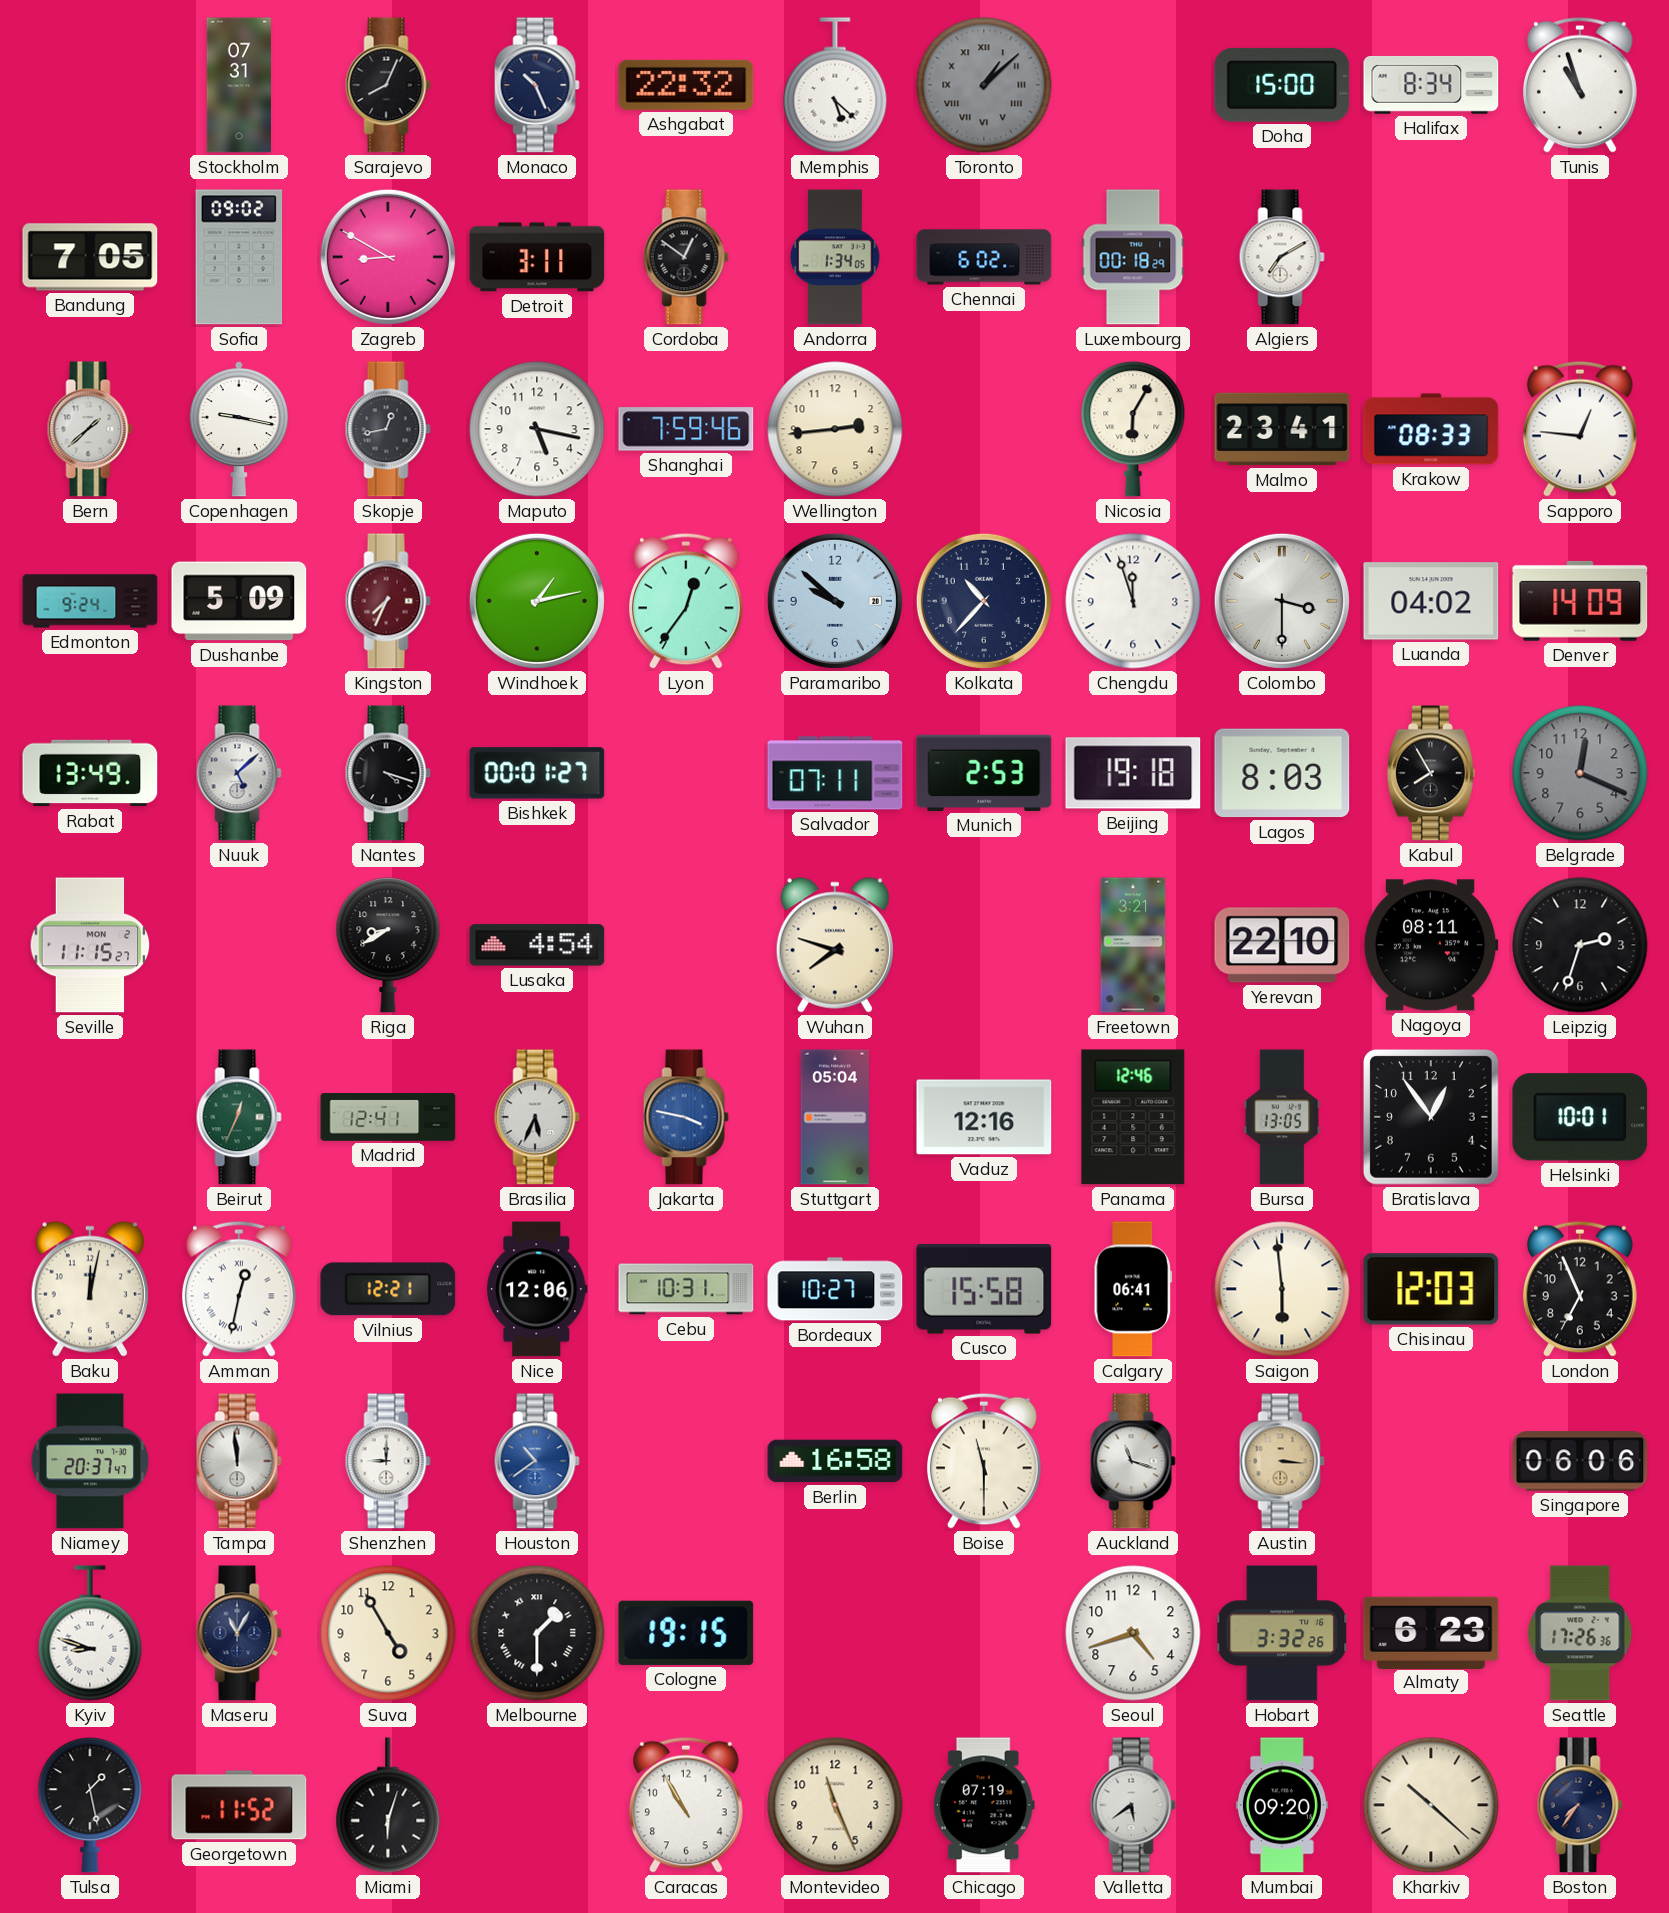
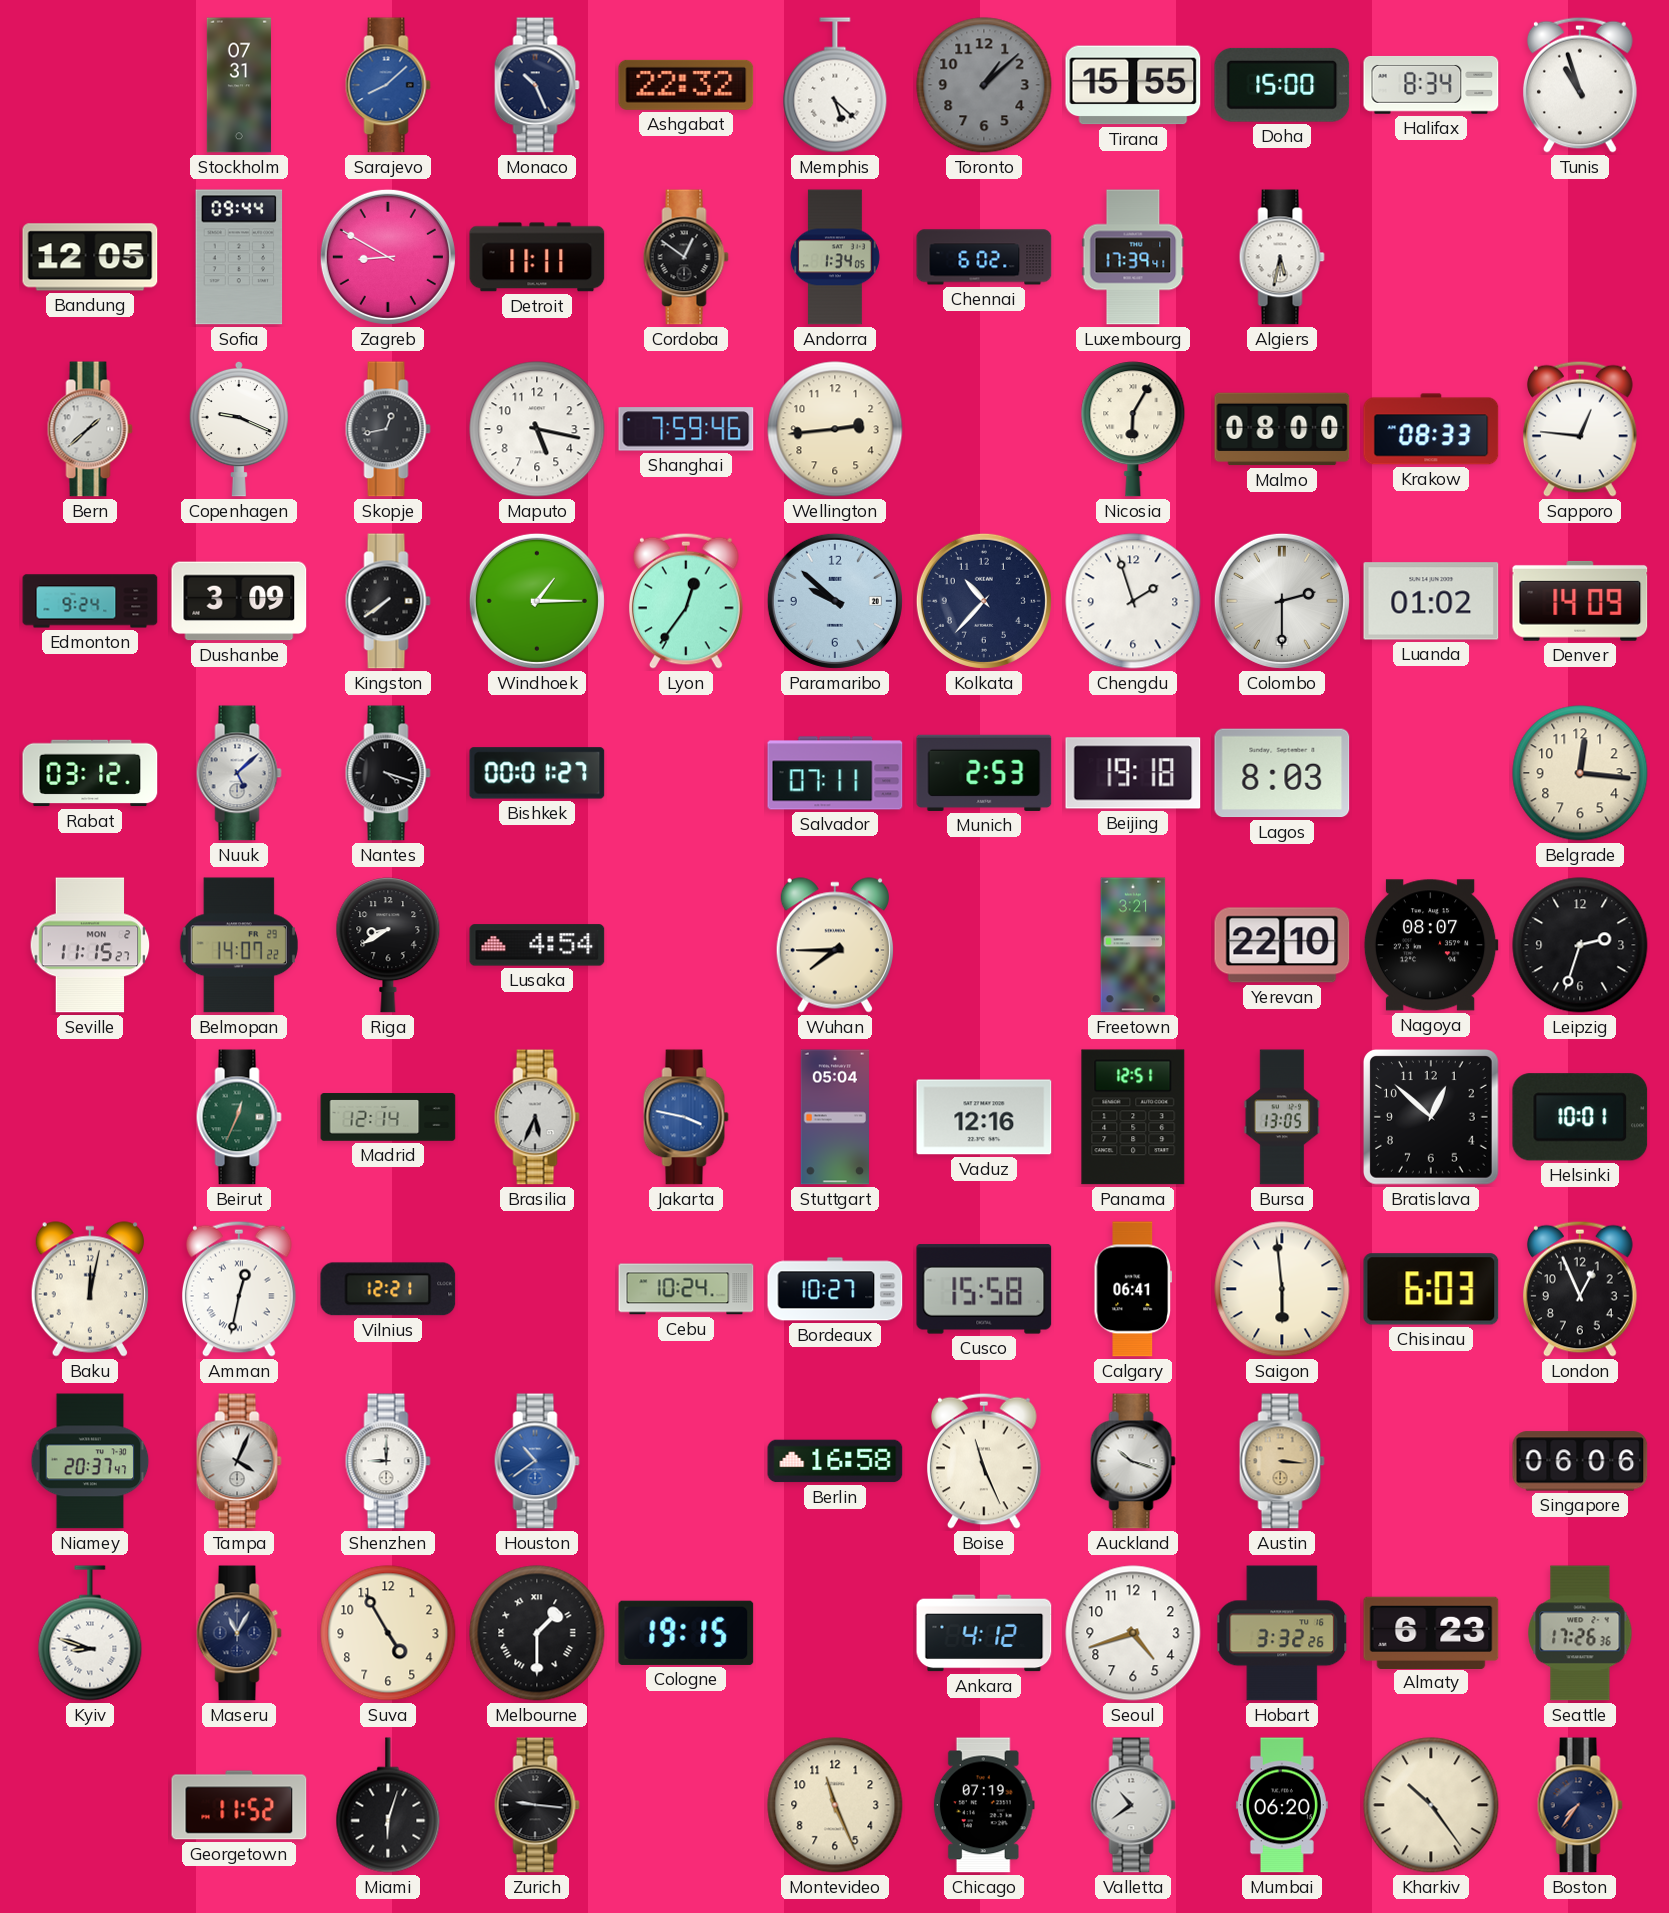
Sarajevo: 8:04 -> 8:08
Sarajevo dial: black -> blue
Toronto numerals: Roman -> Arabic
Tirana: none -> 15:55
Bandung: 7:05 -> 12:05
Sofia: 09:02 -> 09:44
Detroit: 3:11 -> 11:11
Luxembourg: 00:18 -> 17:39
Algiers: 7:10 -> 5:32
Copenhagen: 9:17 -> 9:19
Malmo: 23:41 -> 08:00
Dushanbe: 5:09 -> 3:09
Kingston: 7:34 -> 7:39
Kingston dial: burgundy -> black
Windhoek: 1:13 -> 1:15
Chengdu: 11:57 -> 1:57
Colombo: 3:30 -> 2:30
Luanda: 04:02 -> 01:02
Rabat: 13:49 -> 03:12
Kabul: 7:55 -> none
Belgrade: 12:19 -> 12:16
Belgrade dial: grey -> cream
Belmopan: none -> 14:07
Wuhan: 7:48 -> 7:45
Nagoya: 08:11 -> 08:07
Madrid: 12:41 -> 12:14
Panama: 12:46 -> 12:51
Bratislava: 12:54 -> 12:52
Nice: 12:06 -> none
Cebu: 10:31 -> 10:24
Chisinau: 12:03 -> 6:03
London: 6:56 -> 12:56
Tampa: 11:59 -> 4:04
Boise: 11:30 -> 11:26
Auckland: 11:18 -> 10:18
Ankara: none -> 4:12
Tulsa: 1:28 -> none
Zurich: none -> 9:16
Caracas: 10:55 -> none
Valletta: 5:39 -> 10:39
Mumbai: 09:20 -> 06:20
Kharkiv: 10:22 -> 10:24
